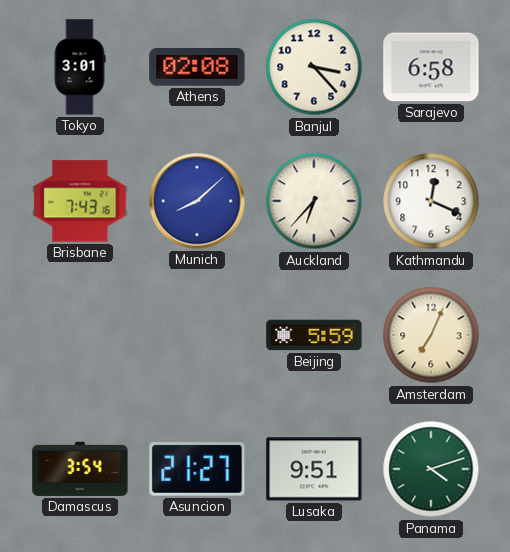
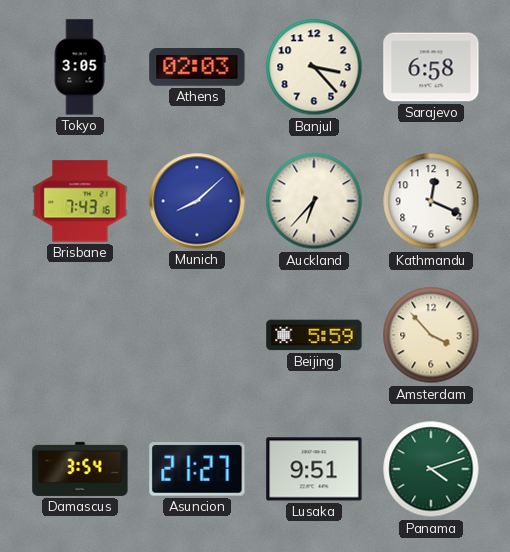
Tokyo: 3:01 -> 3:05
Athens: 02:08 -> 02:03
Amsterdam: 7:04 -> 3:53
